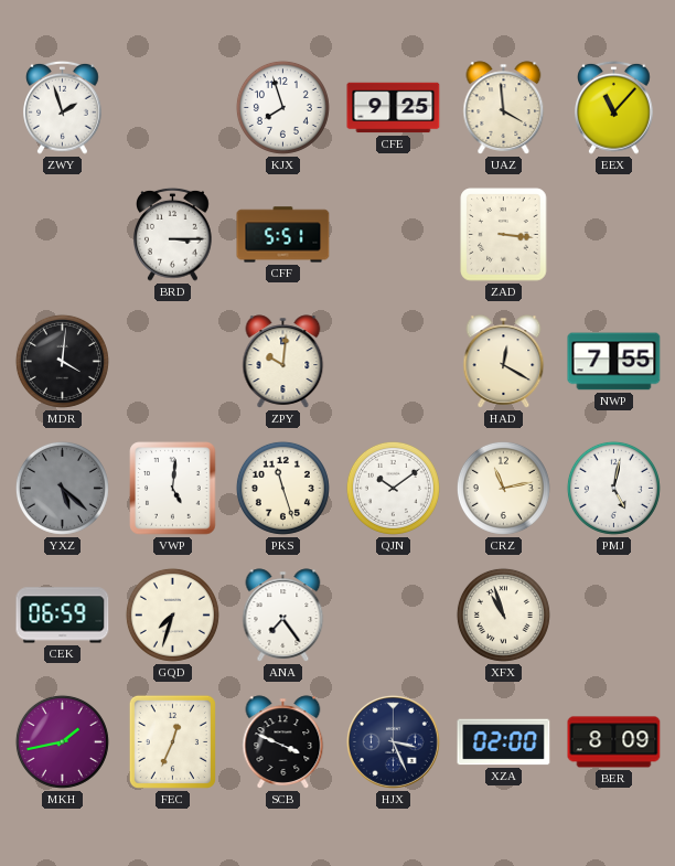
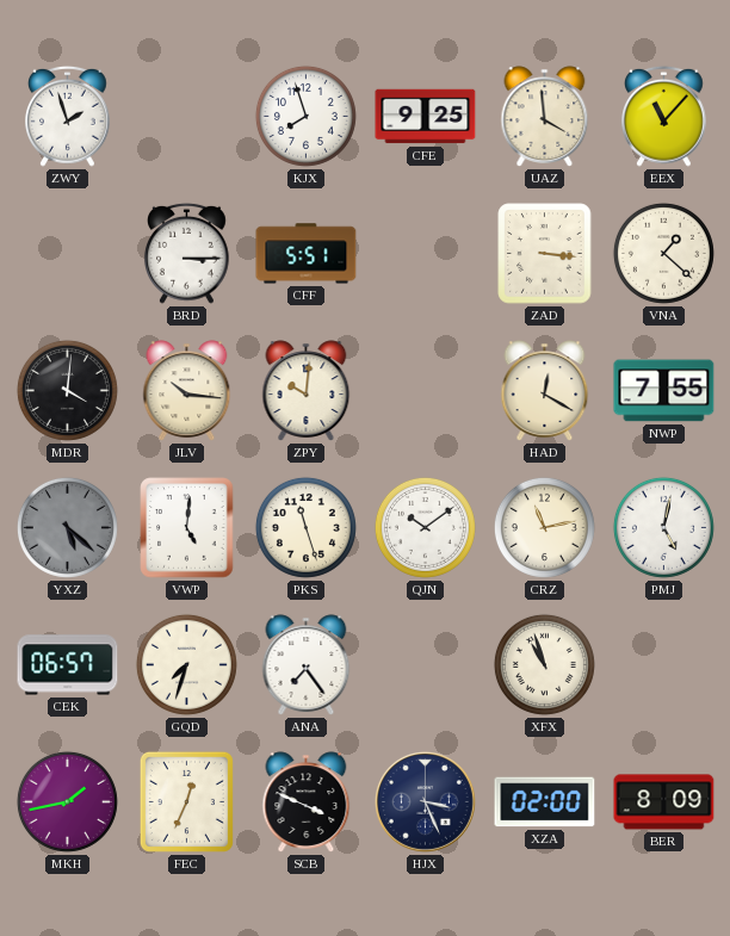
VNA: none -> 1:22
JLV: none -> 10:16
CEK: 06:59 -> 06:57
